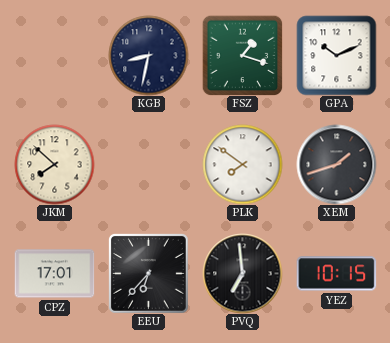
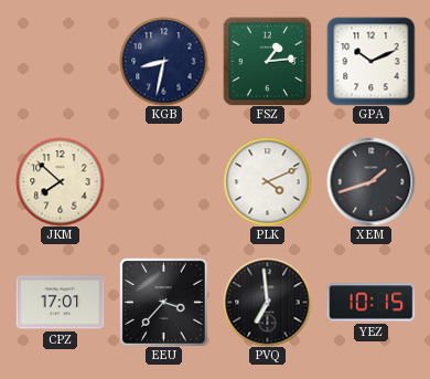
FSZ: 1:18 -> 1:14
PLK: 7:51 -> 4:11
EEU: 6:37 -> 3:37
